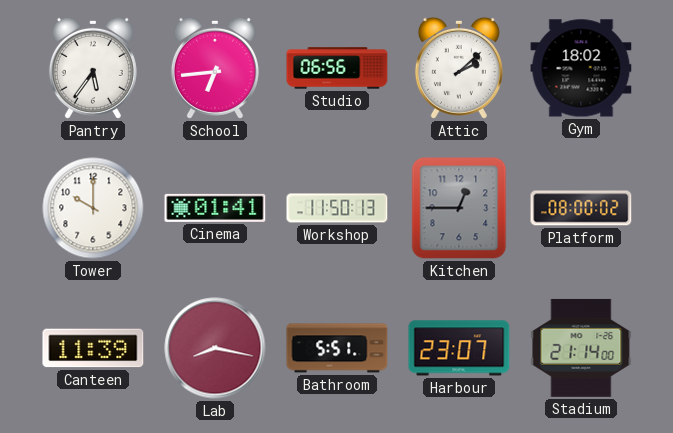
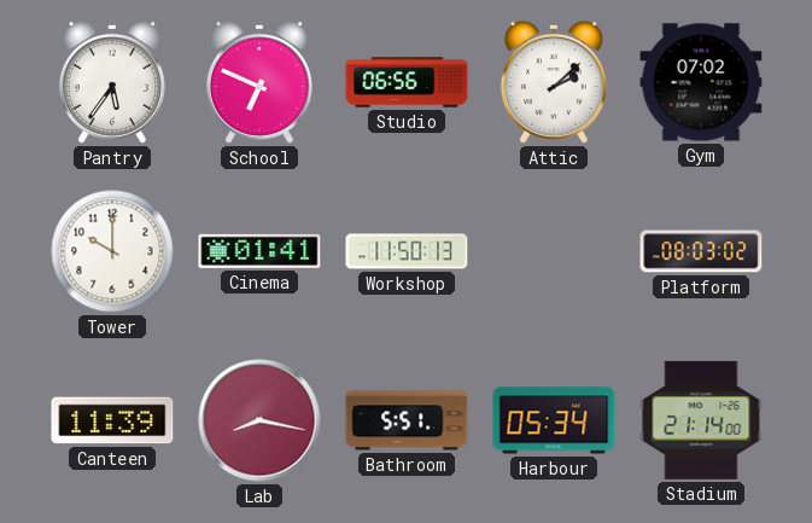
School: 6:44 -> 6:49
Gym: 18:02 -> 07:02
Kitchen: 12:45 -> none
Platform: 08:00 -> 08:03
Harbour: 23:07 -> 05:34
